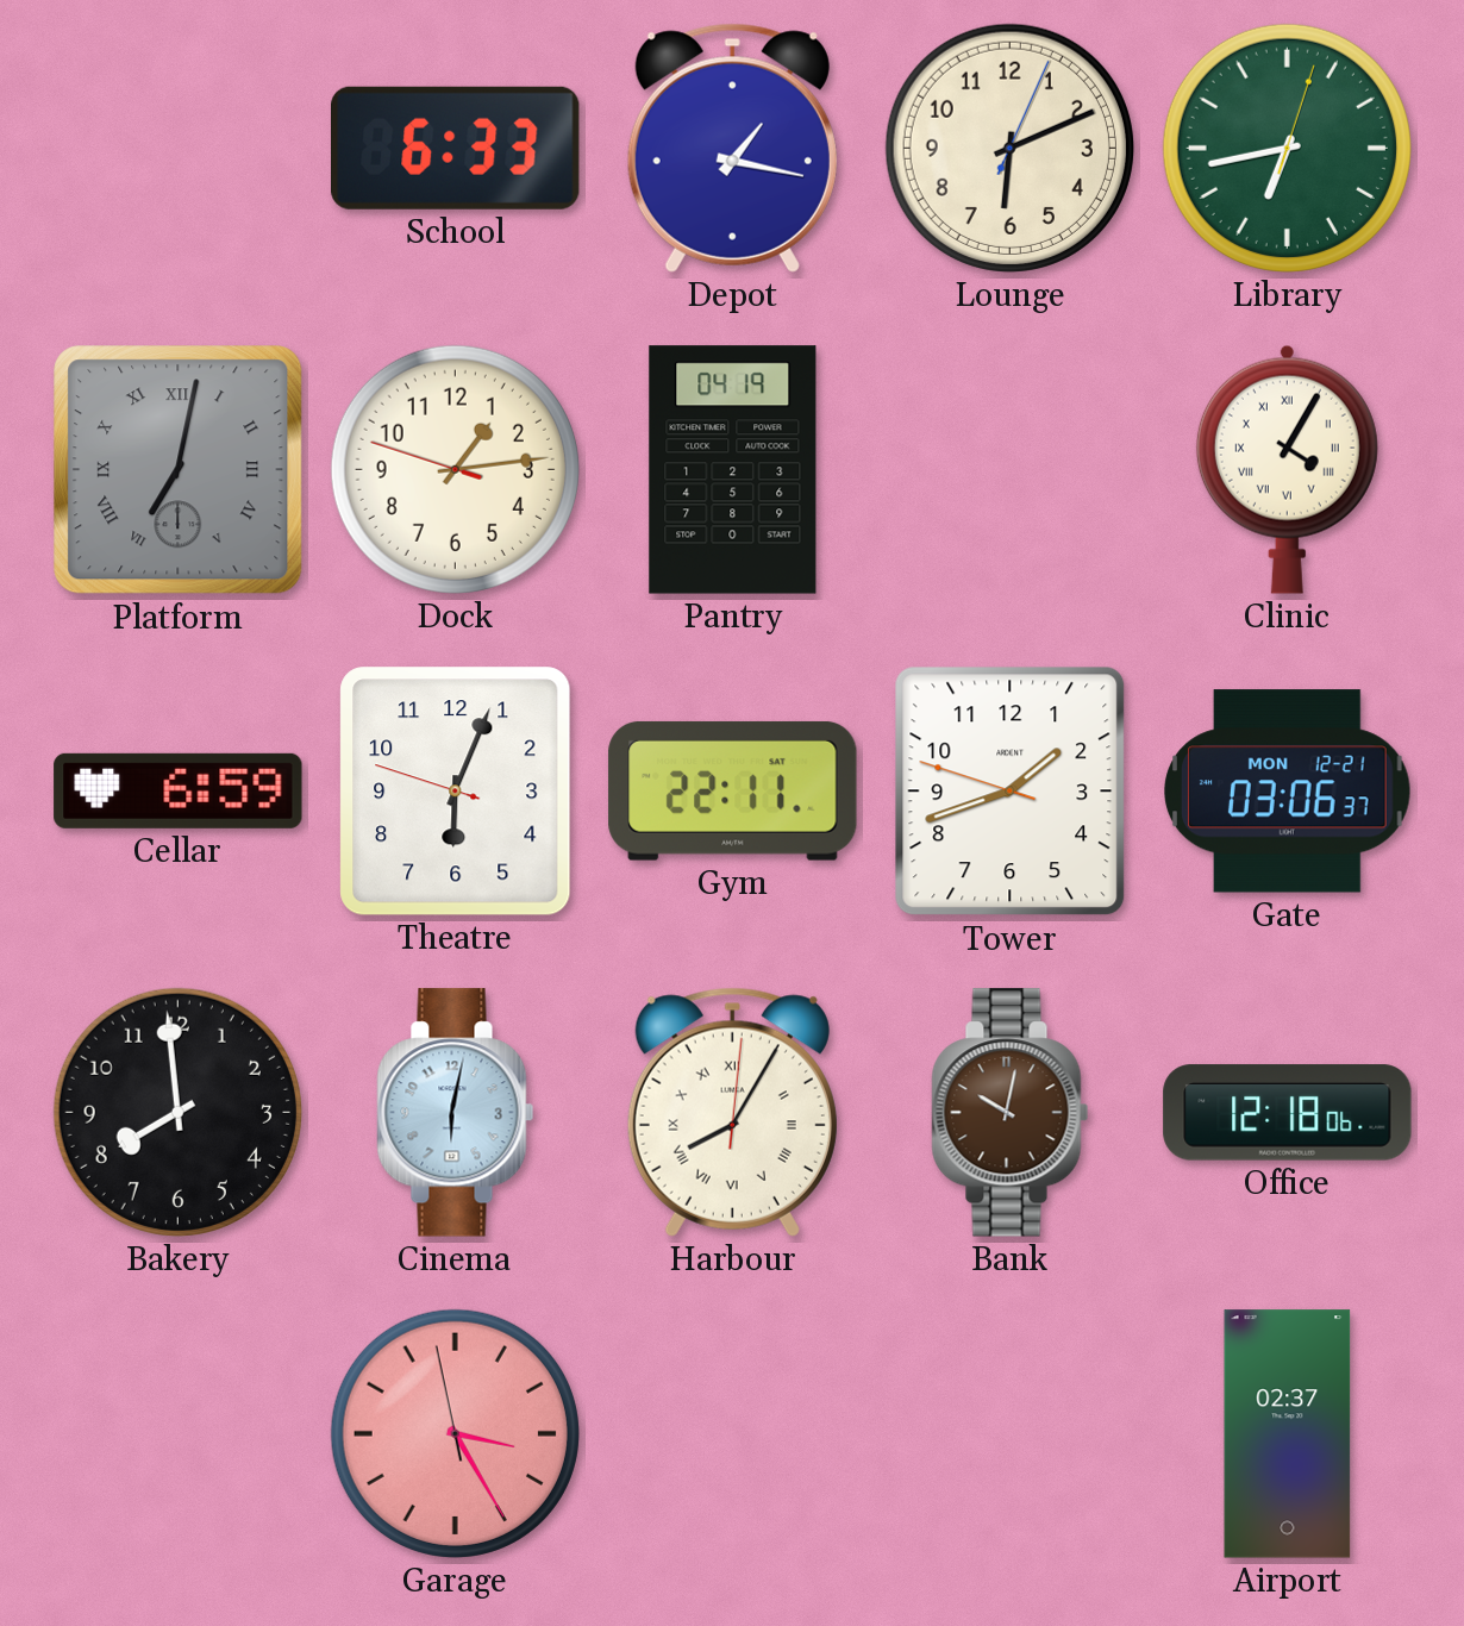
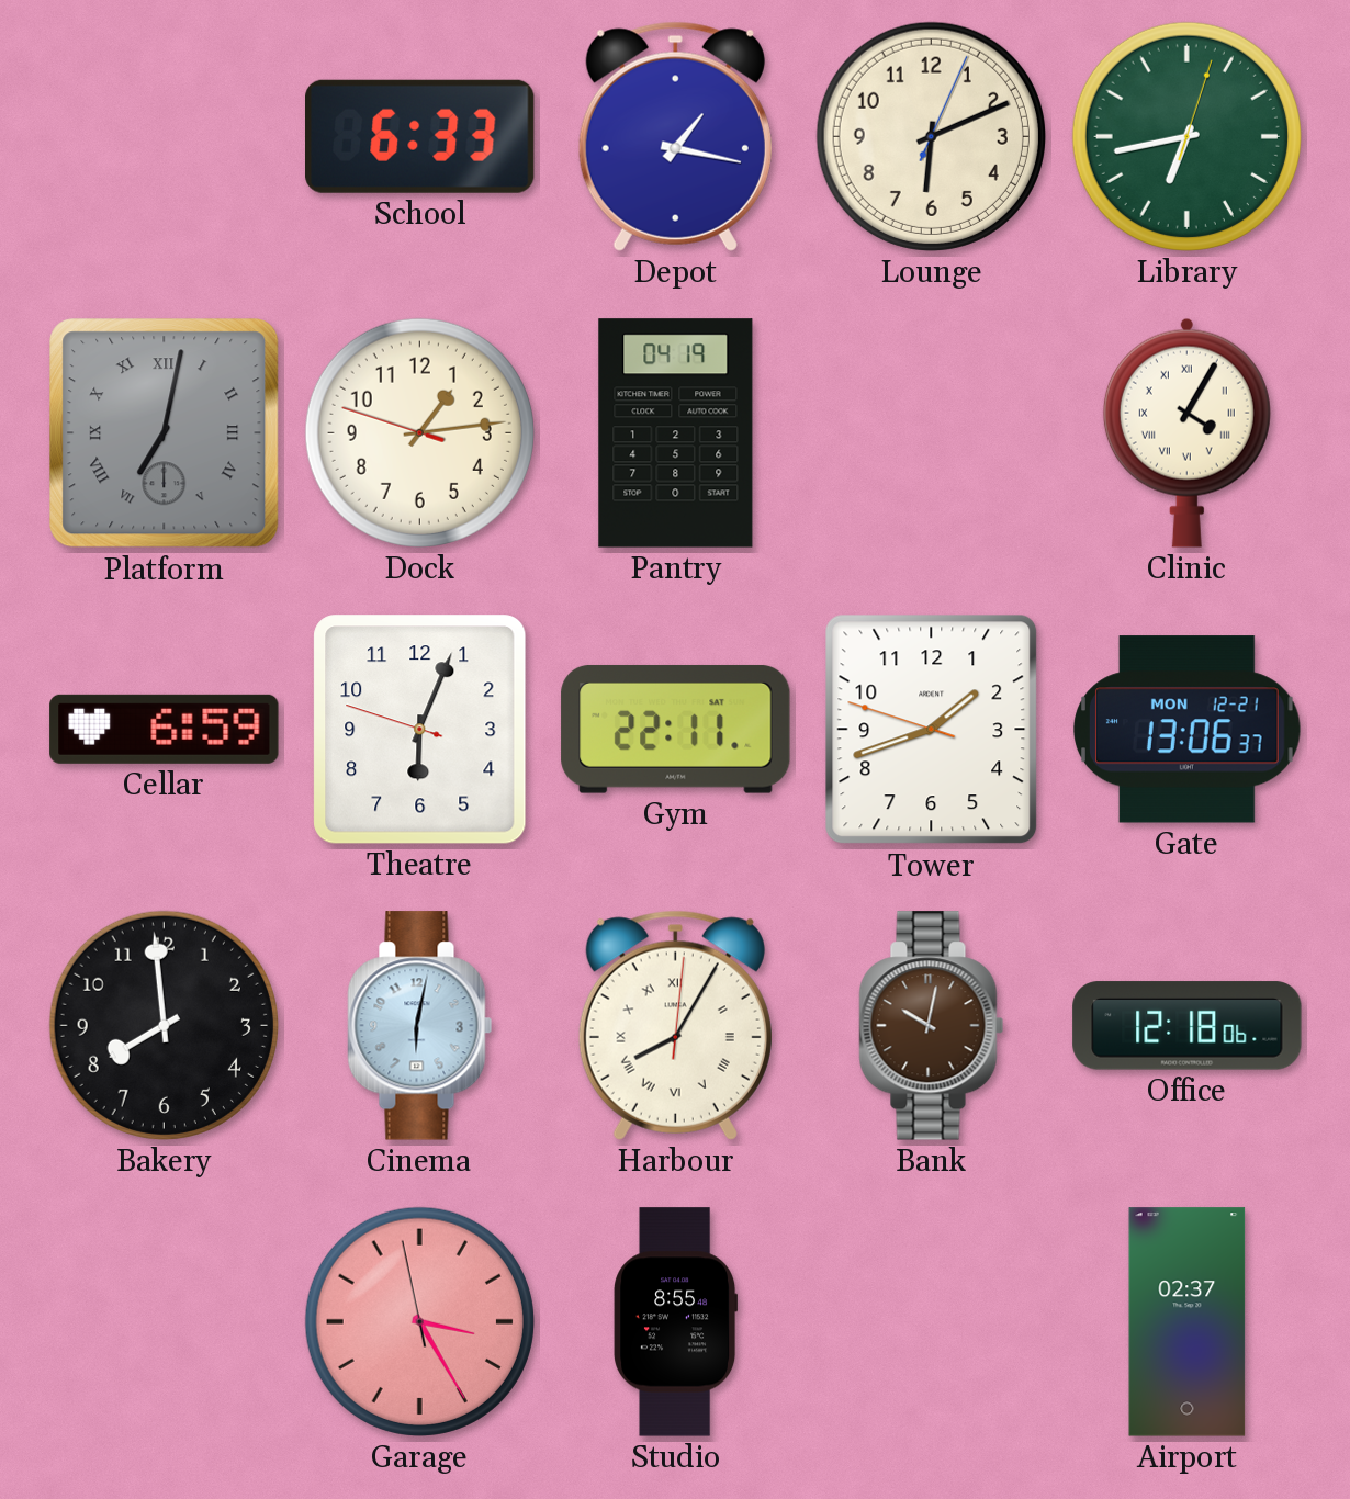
Gate: 03:06 -> 13:06
Studio: none -> 8:55
